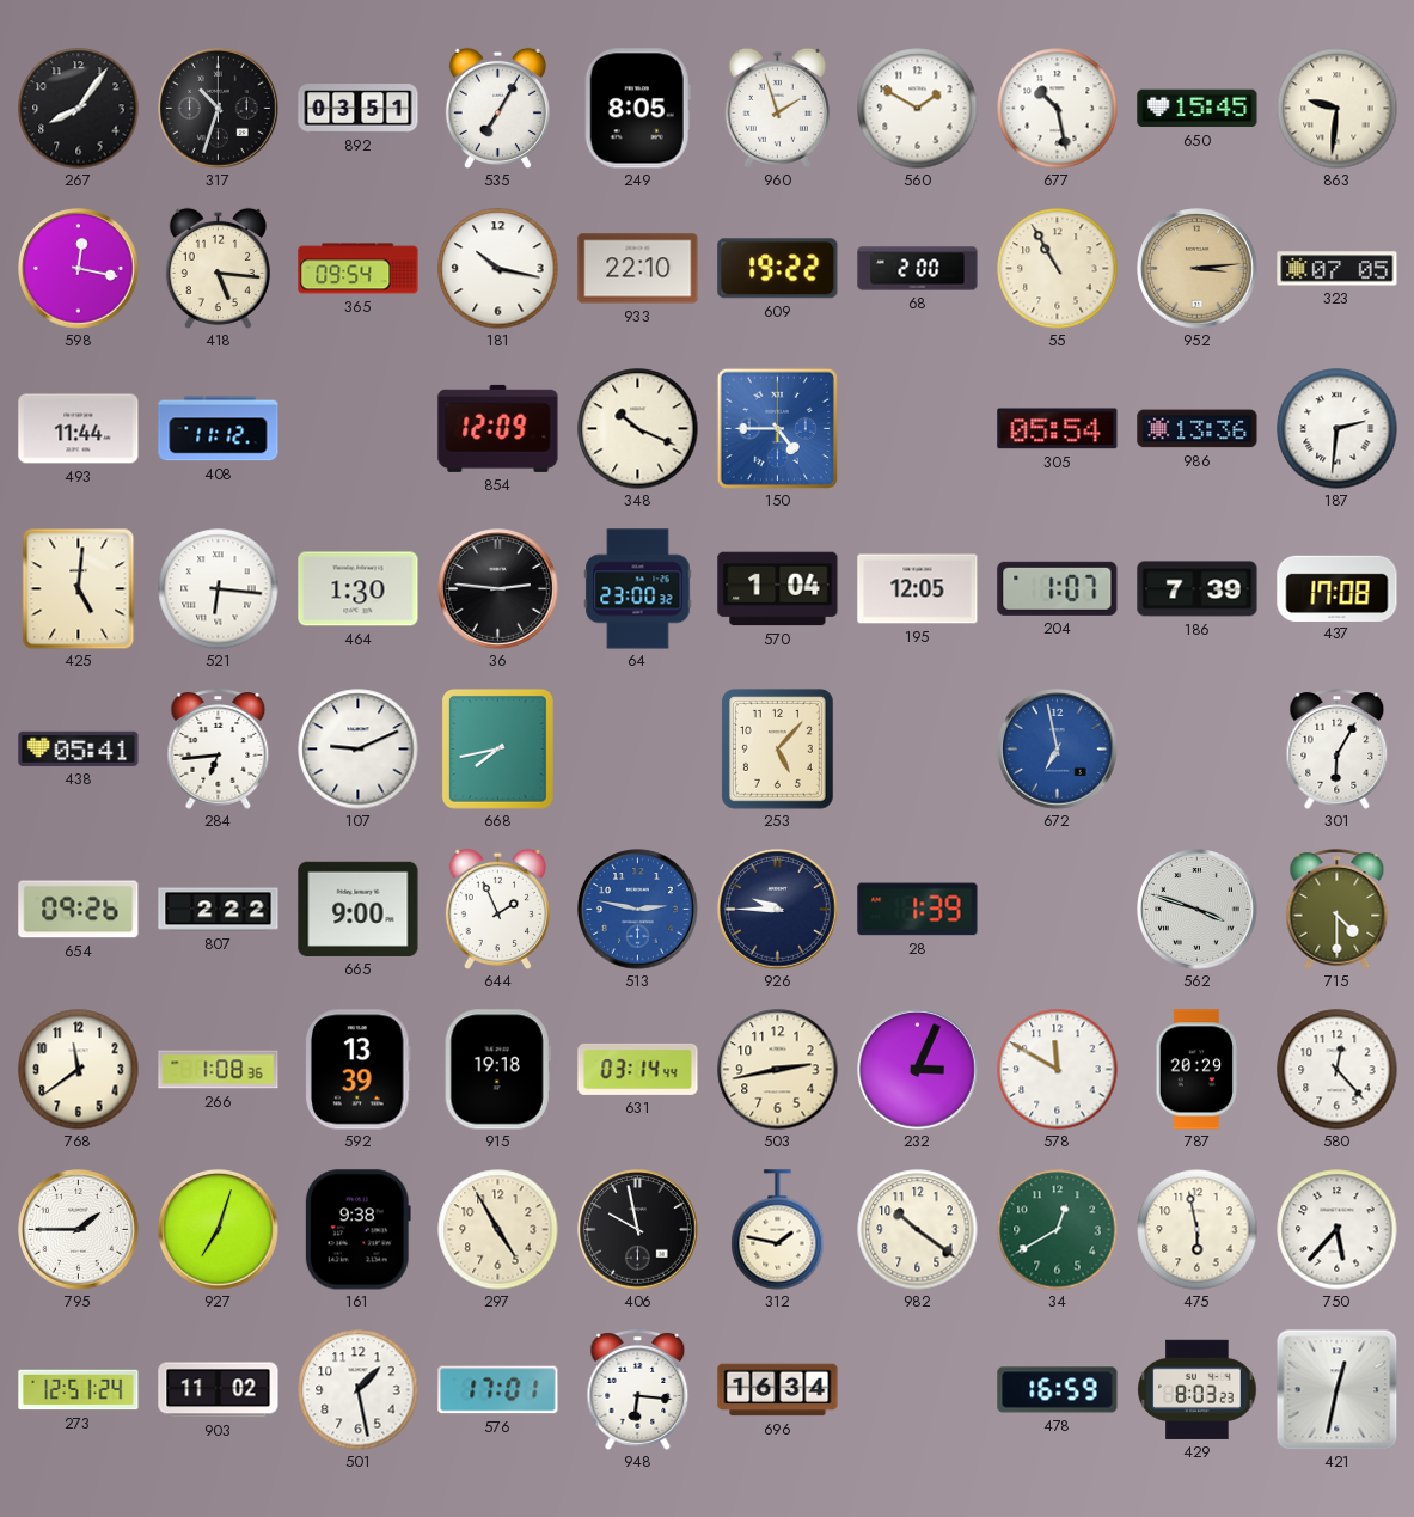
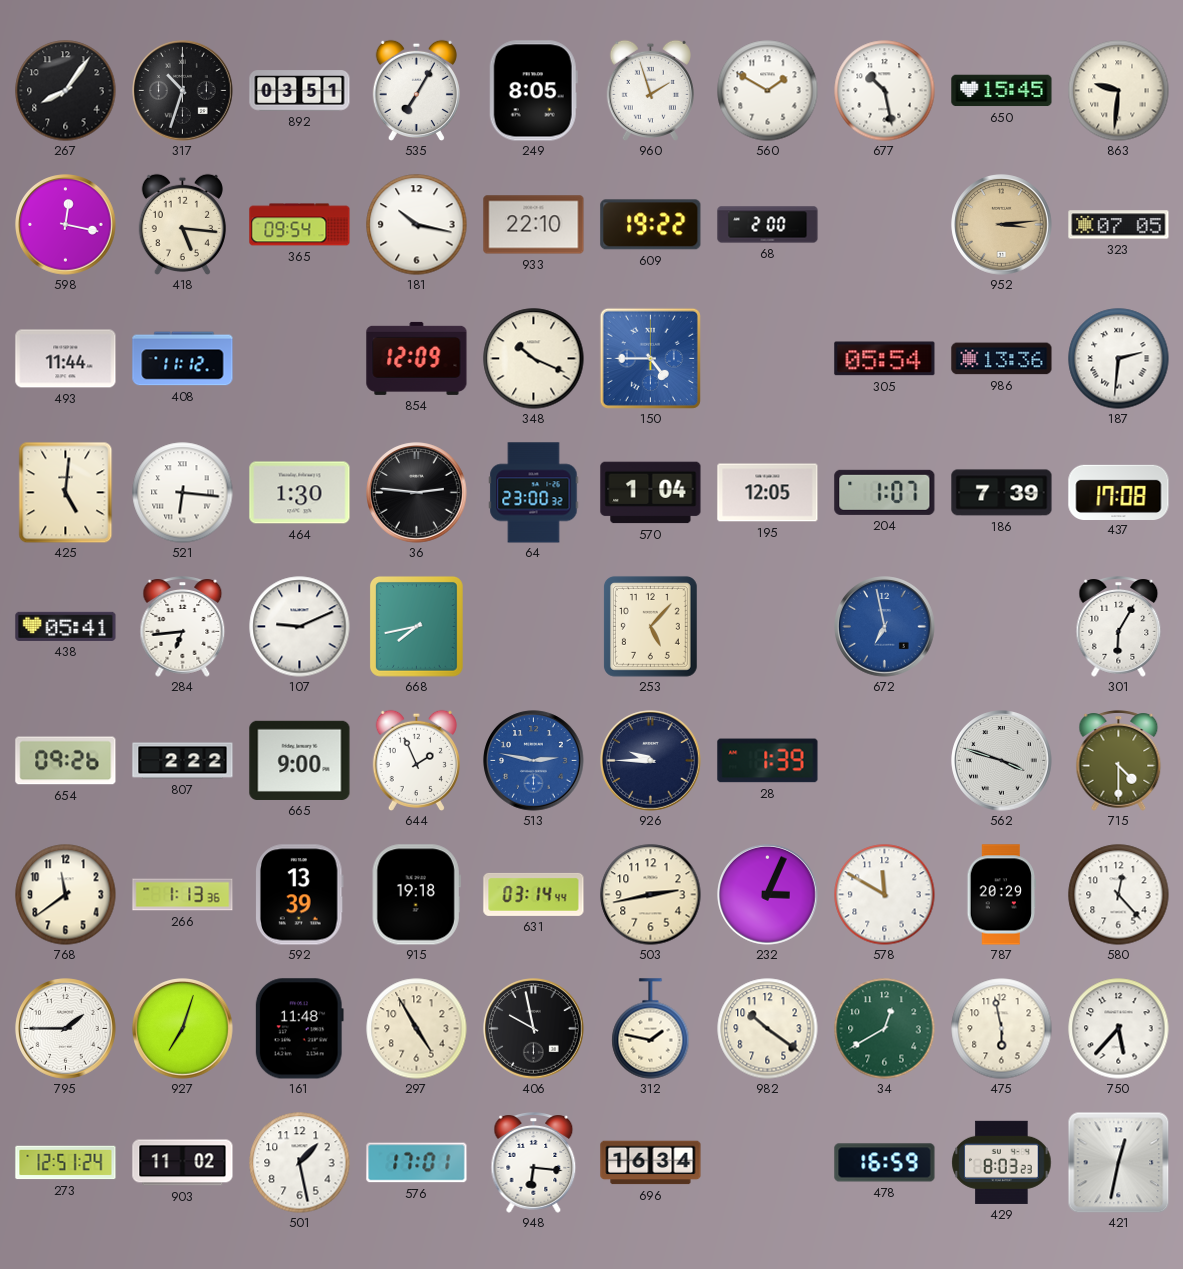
55: 10:55 -> none
266: 1:08 -> 1:13
161: 9:38 -> 11:48
